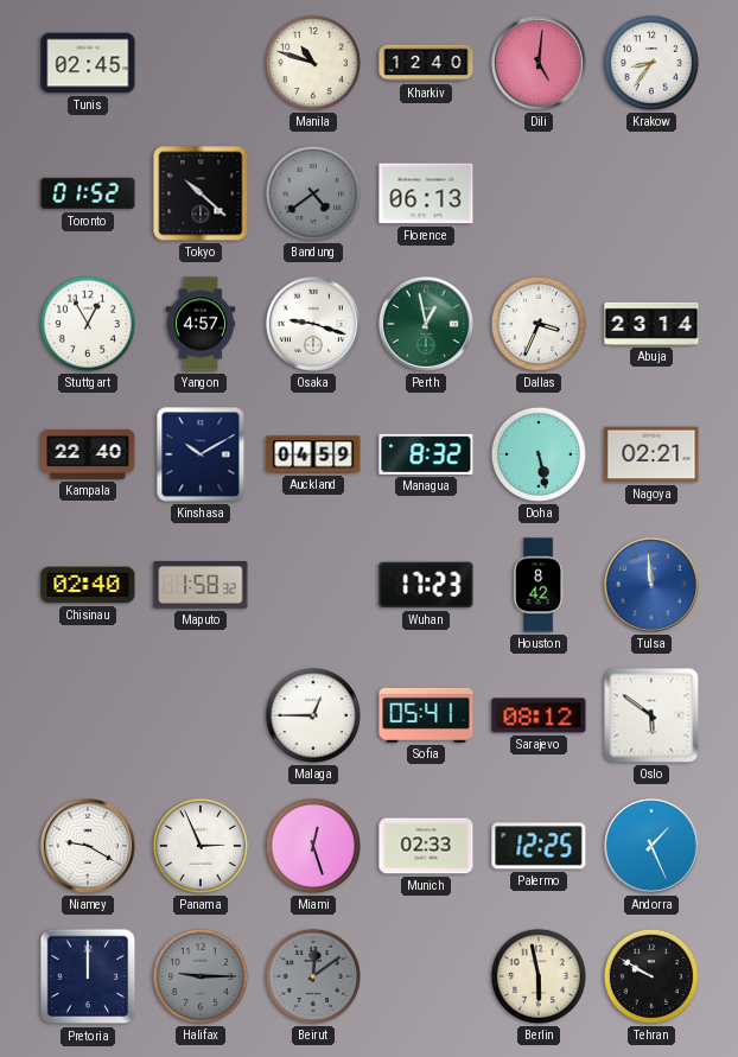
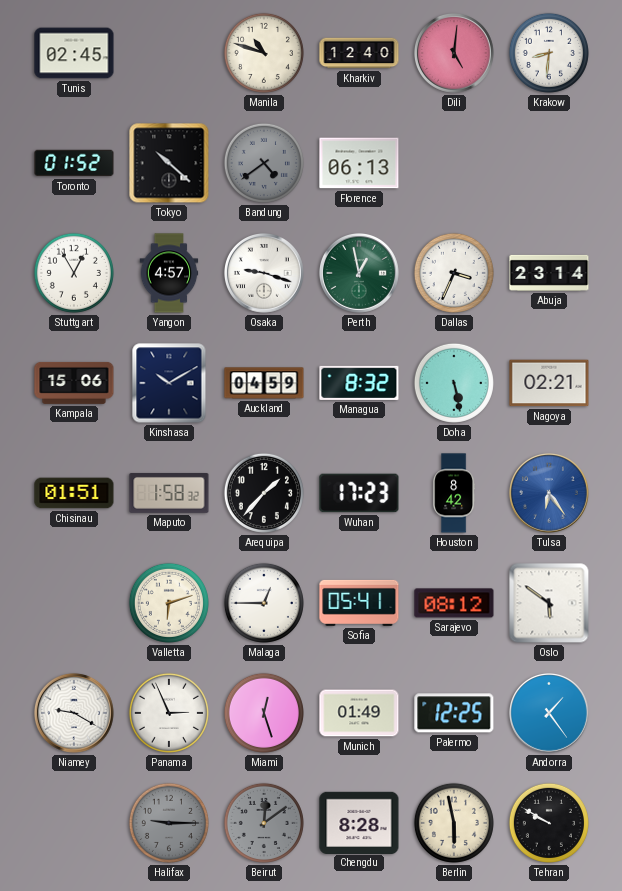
Krakow: 8:36 -> 8:31
Kampala: 22:40 -> 15:06
Chisinau: 02:40 -> 01:51
Arequipa: none -> 1:37
Tulsa: 11:59 -> 6:24
Valletta: none -> 6:12
Munich: 02:33 -> 01:49
Andorra: 1:26 -> 1:24
Pretoria: 12:00 -> none
Chengdu: none -> 8:28
